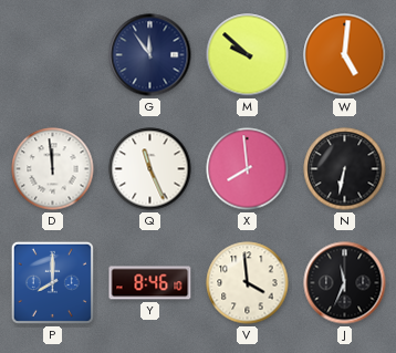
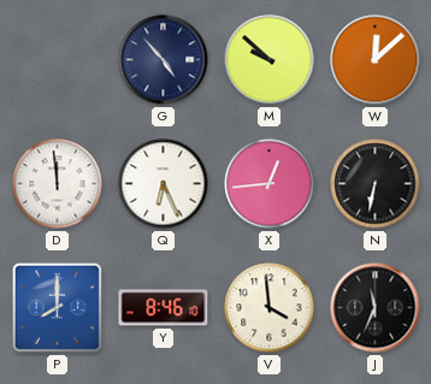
G: 11:54 -> 4:53
W: 5:01 -> 12:08
Q: 11:26 -> 6:26
X: 7:59 -> 12:44
